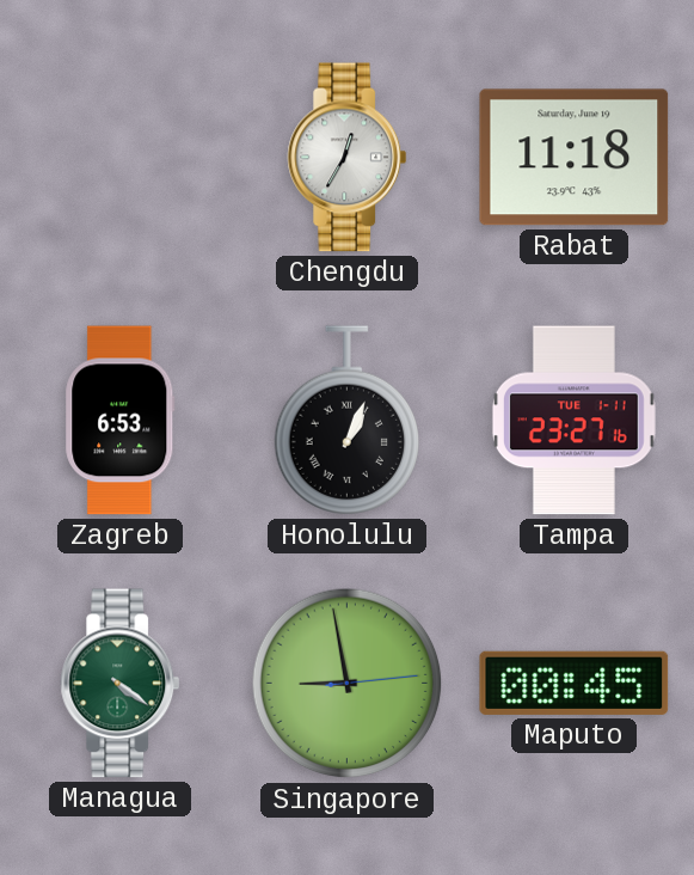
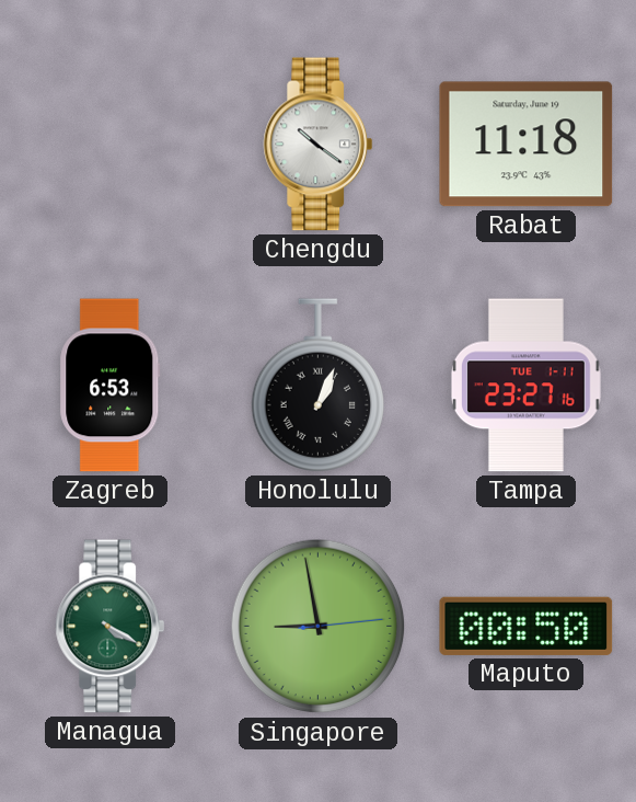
Chengdu: 12:35 -> 10:21
Managua: 4:21 -> 4:20
Maputo: 00:45 -> 00:50
